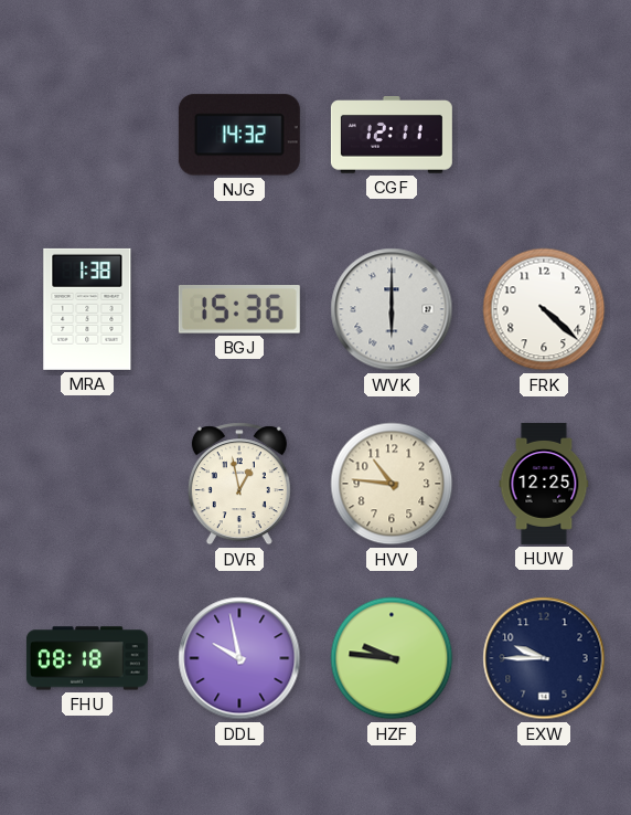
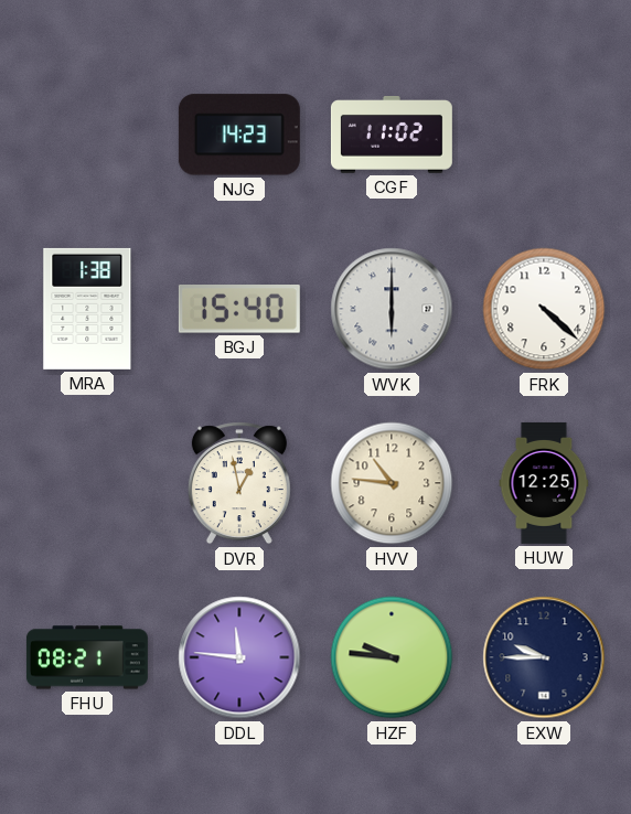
NJG: 14:32 -> 14:23
CGF: 12:11 -> 11:02
BGJ: 15:36 -> 15:40
FHU: 08:18 -> 08:21
DDL: 9:58 -> 11:46
